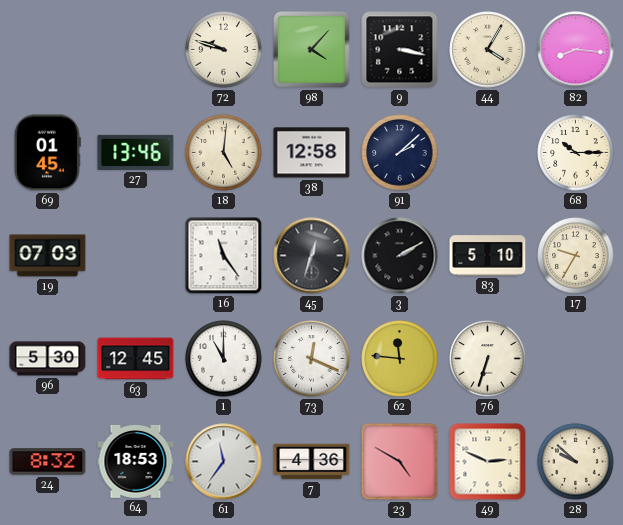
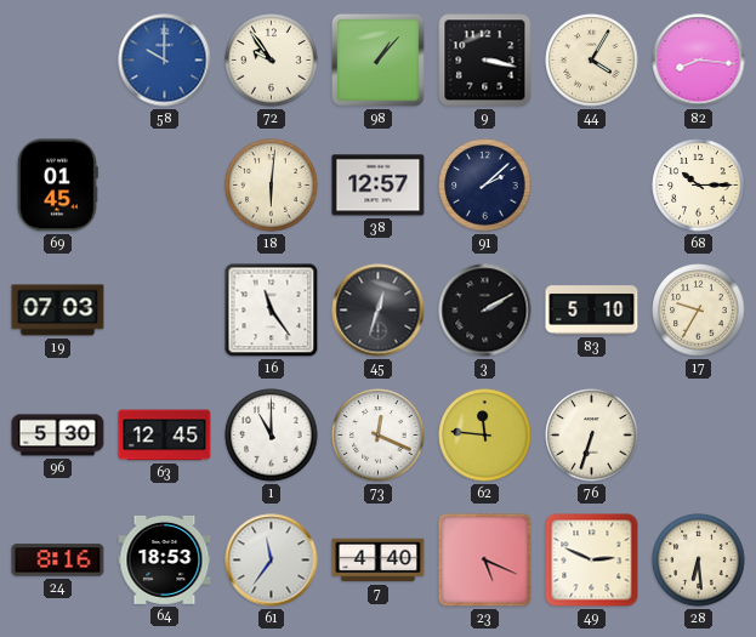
58: none -> 10:00
72: 9:48 -> 9:54
98: 4:07 -> 1:07
27: 13:46 -> none
18: 5:01 -> 6:01
38: 12:58 -> 12:57
24: 8:32 -> 8:16
7: 4:36 -> 4:40
23: 4:50 -> 5:19
28: 9:52 -> 6:29
